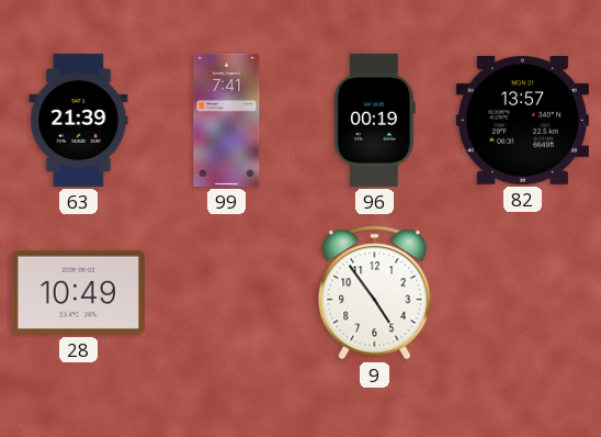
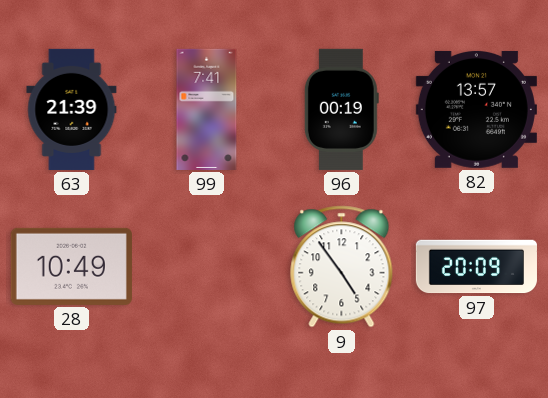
97: none -> 20:09
